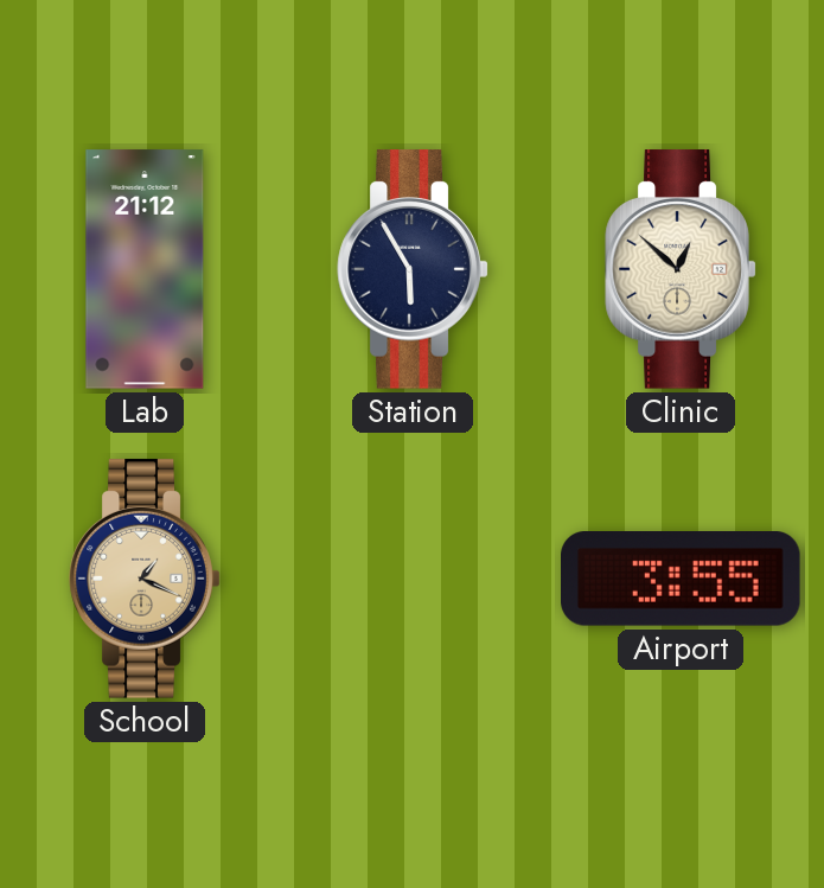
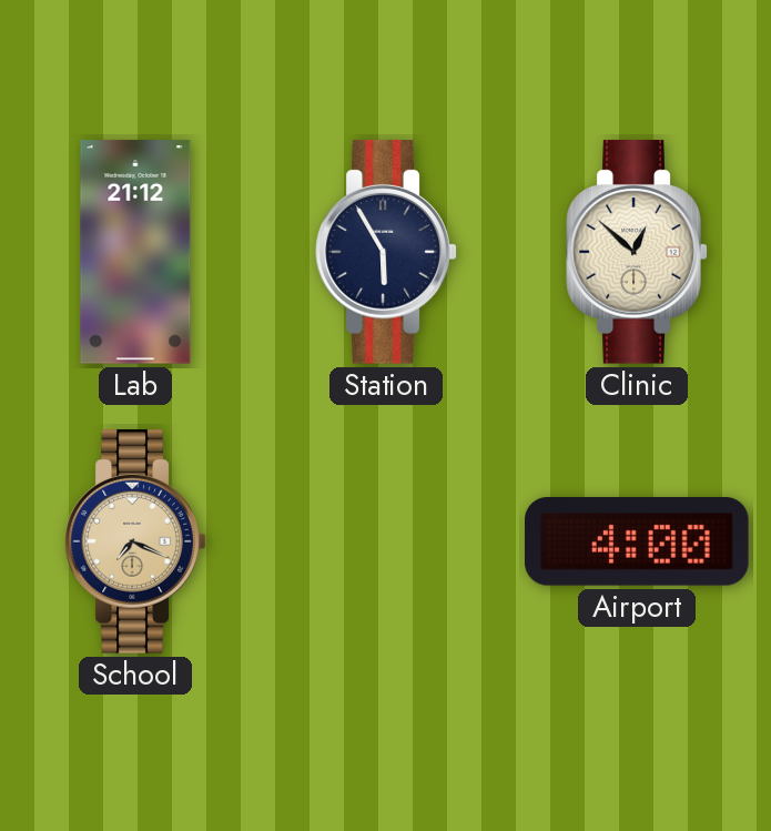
School: 1:19 -> 7:19
Airport: 3:55 -> 4:00
